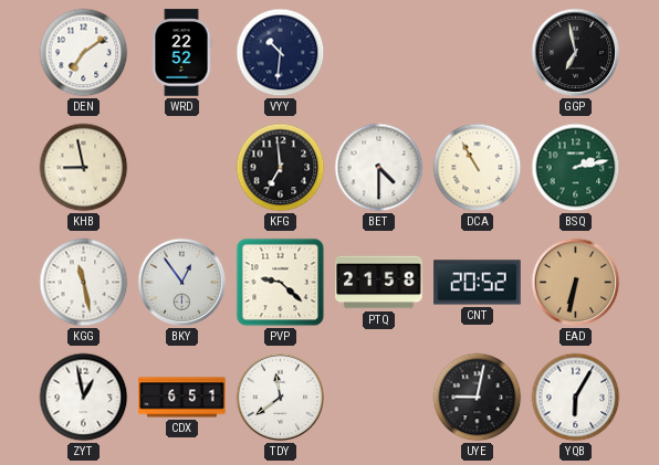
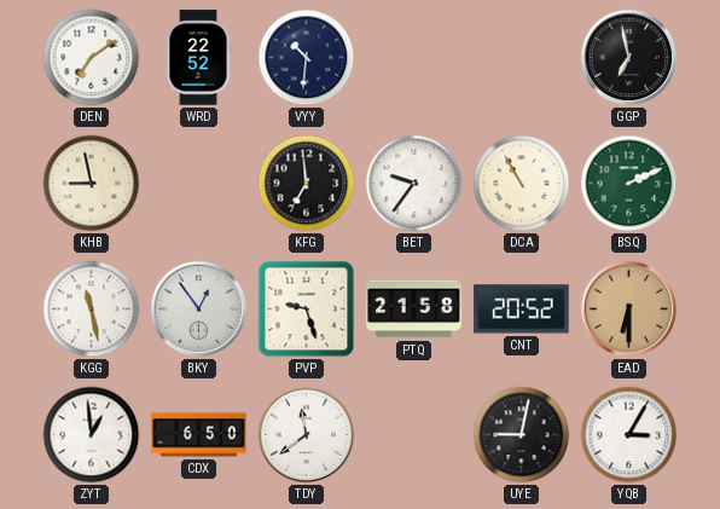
BET: 4:30 -> 9:36
BSQ: 2:13 -> 2:11
PVP: 9:22 -> 9:27
EAD: 6:32 -> 6:30
ZYT: 12:58 -> 12:59
CDX: 6:51 -> 6:50
YQB: 6:05 -> 3:05
